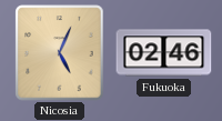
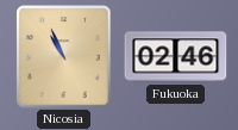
Nicosia: 5:04 -> 10:56
